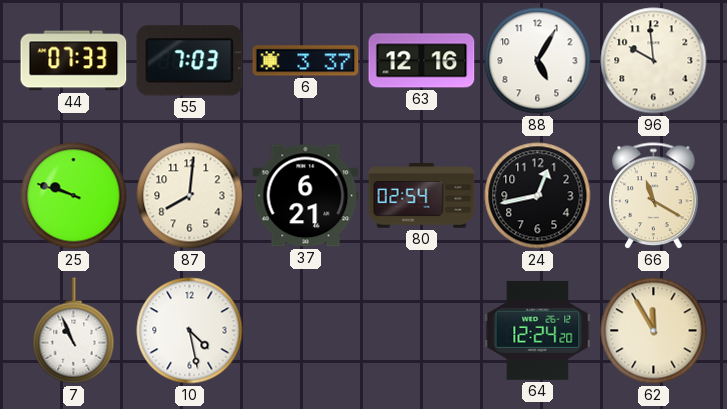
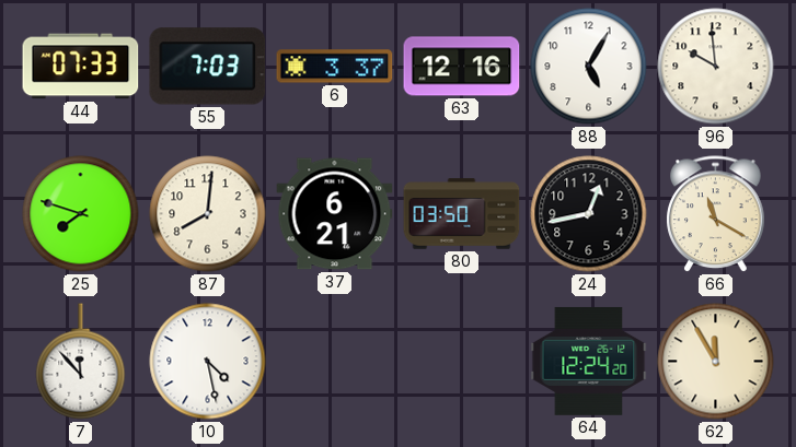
25: 9:48 -> 7:48
80: 02:54 -> 03:50
7: 10:56 -> 11:53
